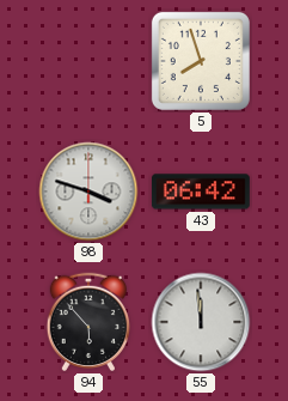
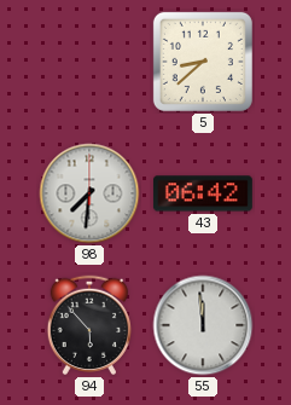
5: 7:57 -> 8:38
98: 3:48 -> 7:31
